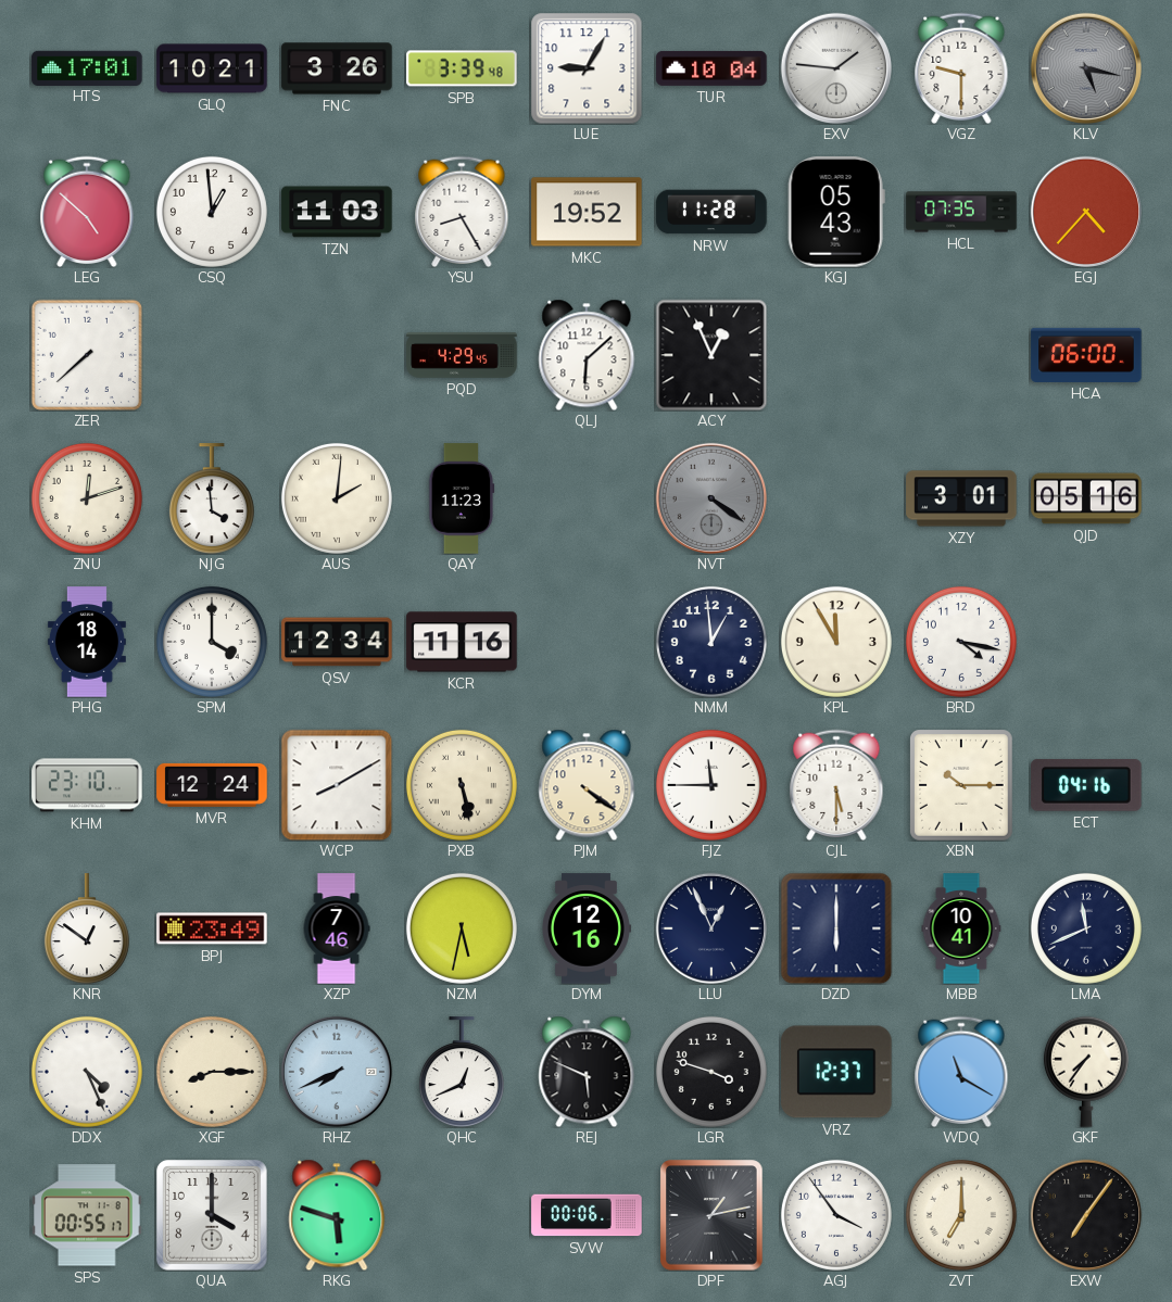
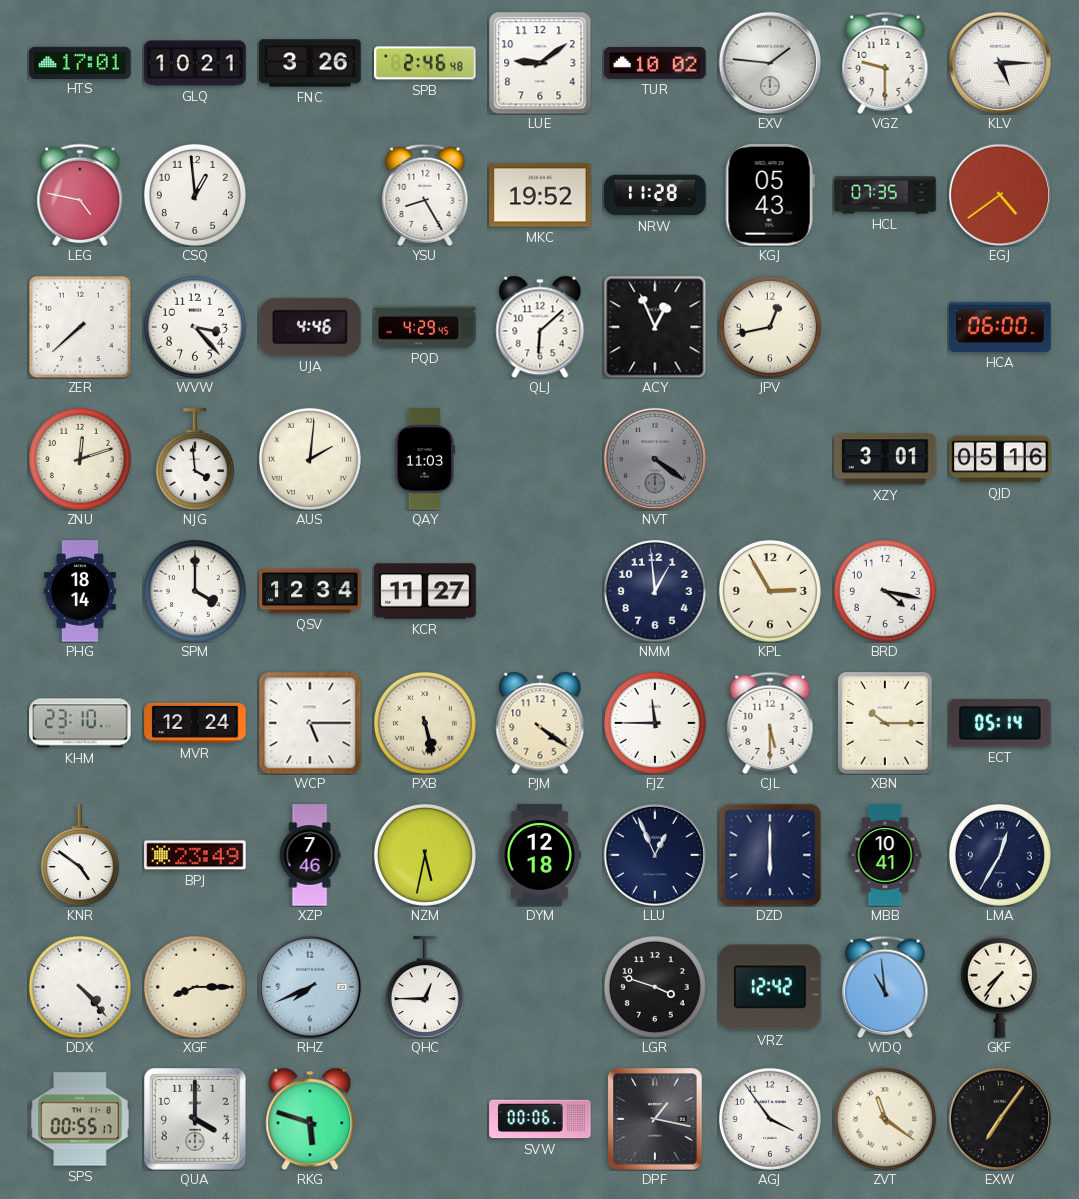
SPB: 3:39 -> 2:46
LUE: 9:05 -> 9:09
TUR: 10:04 -> 10:02
KLV: 5:17 -> 5:15
KLV dial: grey -> white
LEG: 4:52 -> 4:47
TZN: 11:03 -> none
EGJ: 4:37 -> 4:39
WVW: none -> 3:23
UJA: none -> 4:46
JPV: none -> 12:43
QAY: 11:23 -> 11:03
KCR: 11:16 -> 11:27
KPL: 11:55 -> 2:55
WCP: 8:10 -> 5:15
ECT: 04:16 -> 05:14
KNR: 12:51 -> 4:51
DYM: 12:16 -> 12:18
LMA: 11:41 -> 12:35
DDX: 4:26 -> 4:23
QHC: 12:41 -> 12:45
REJ: 5:49 -> none
VRZ: 12:37 -> 12:42
WDQ: 11:20 -> 10:59
DPF: 1:13 -> 1:17
ZVT: 7:00 -> 11:21
